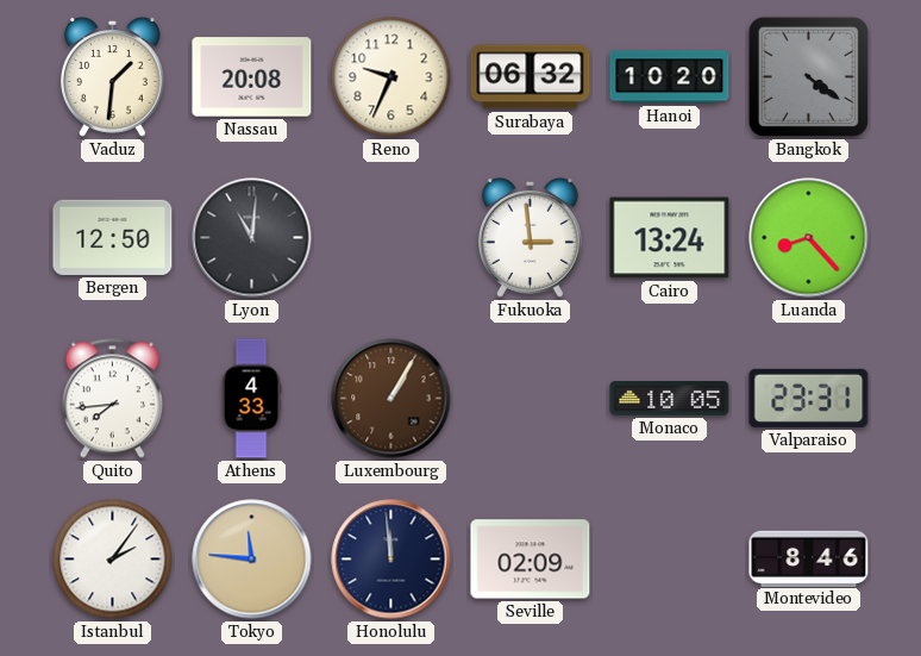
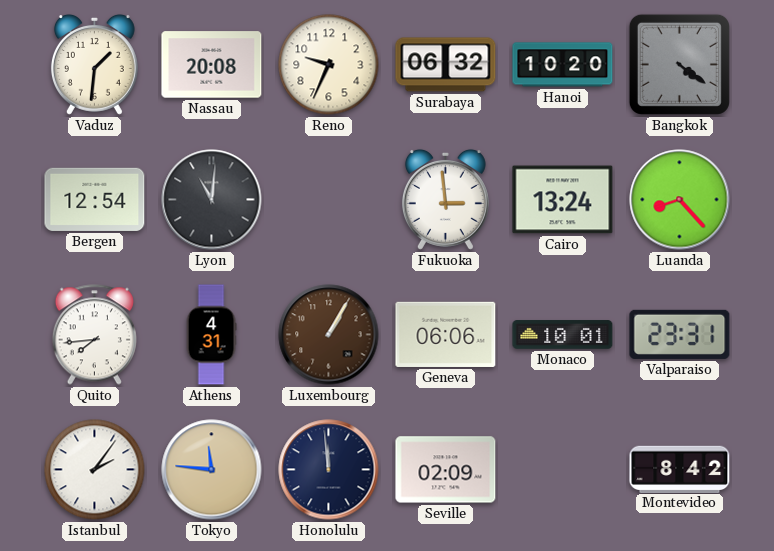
Bergen: 12:50 -> 12:54
Athens: 4:33 -> 4:31
Geneva: none -> 06:06
Monaco: 10:05 -> 10:01
Montevideo: 8:46 -> 8:42
